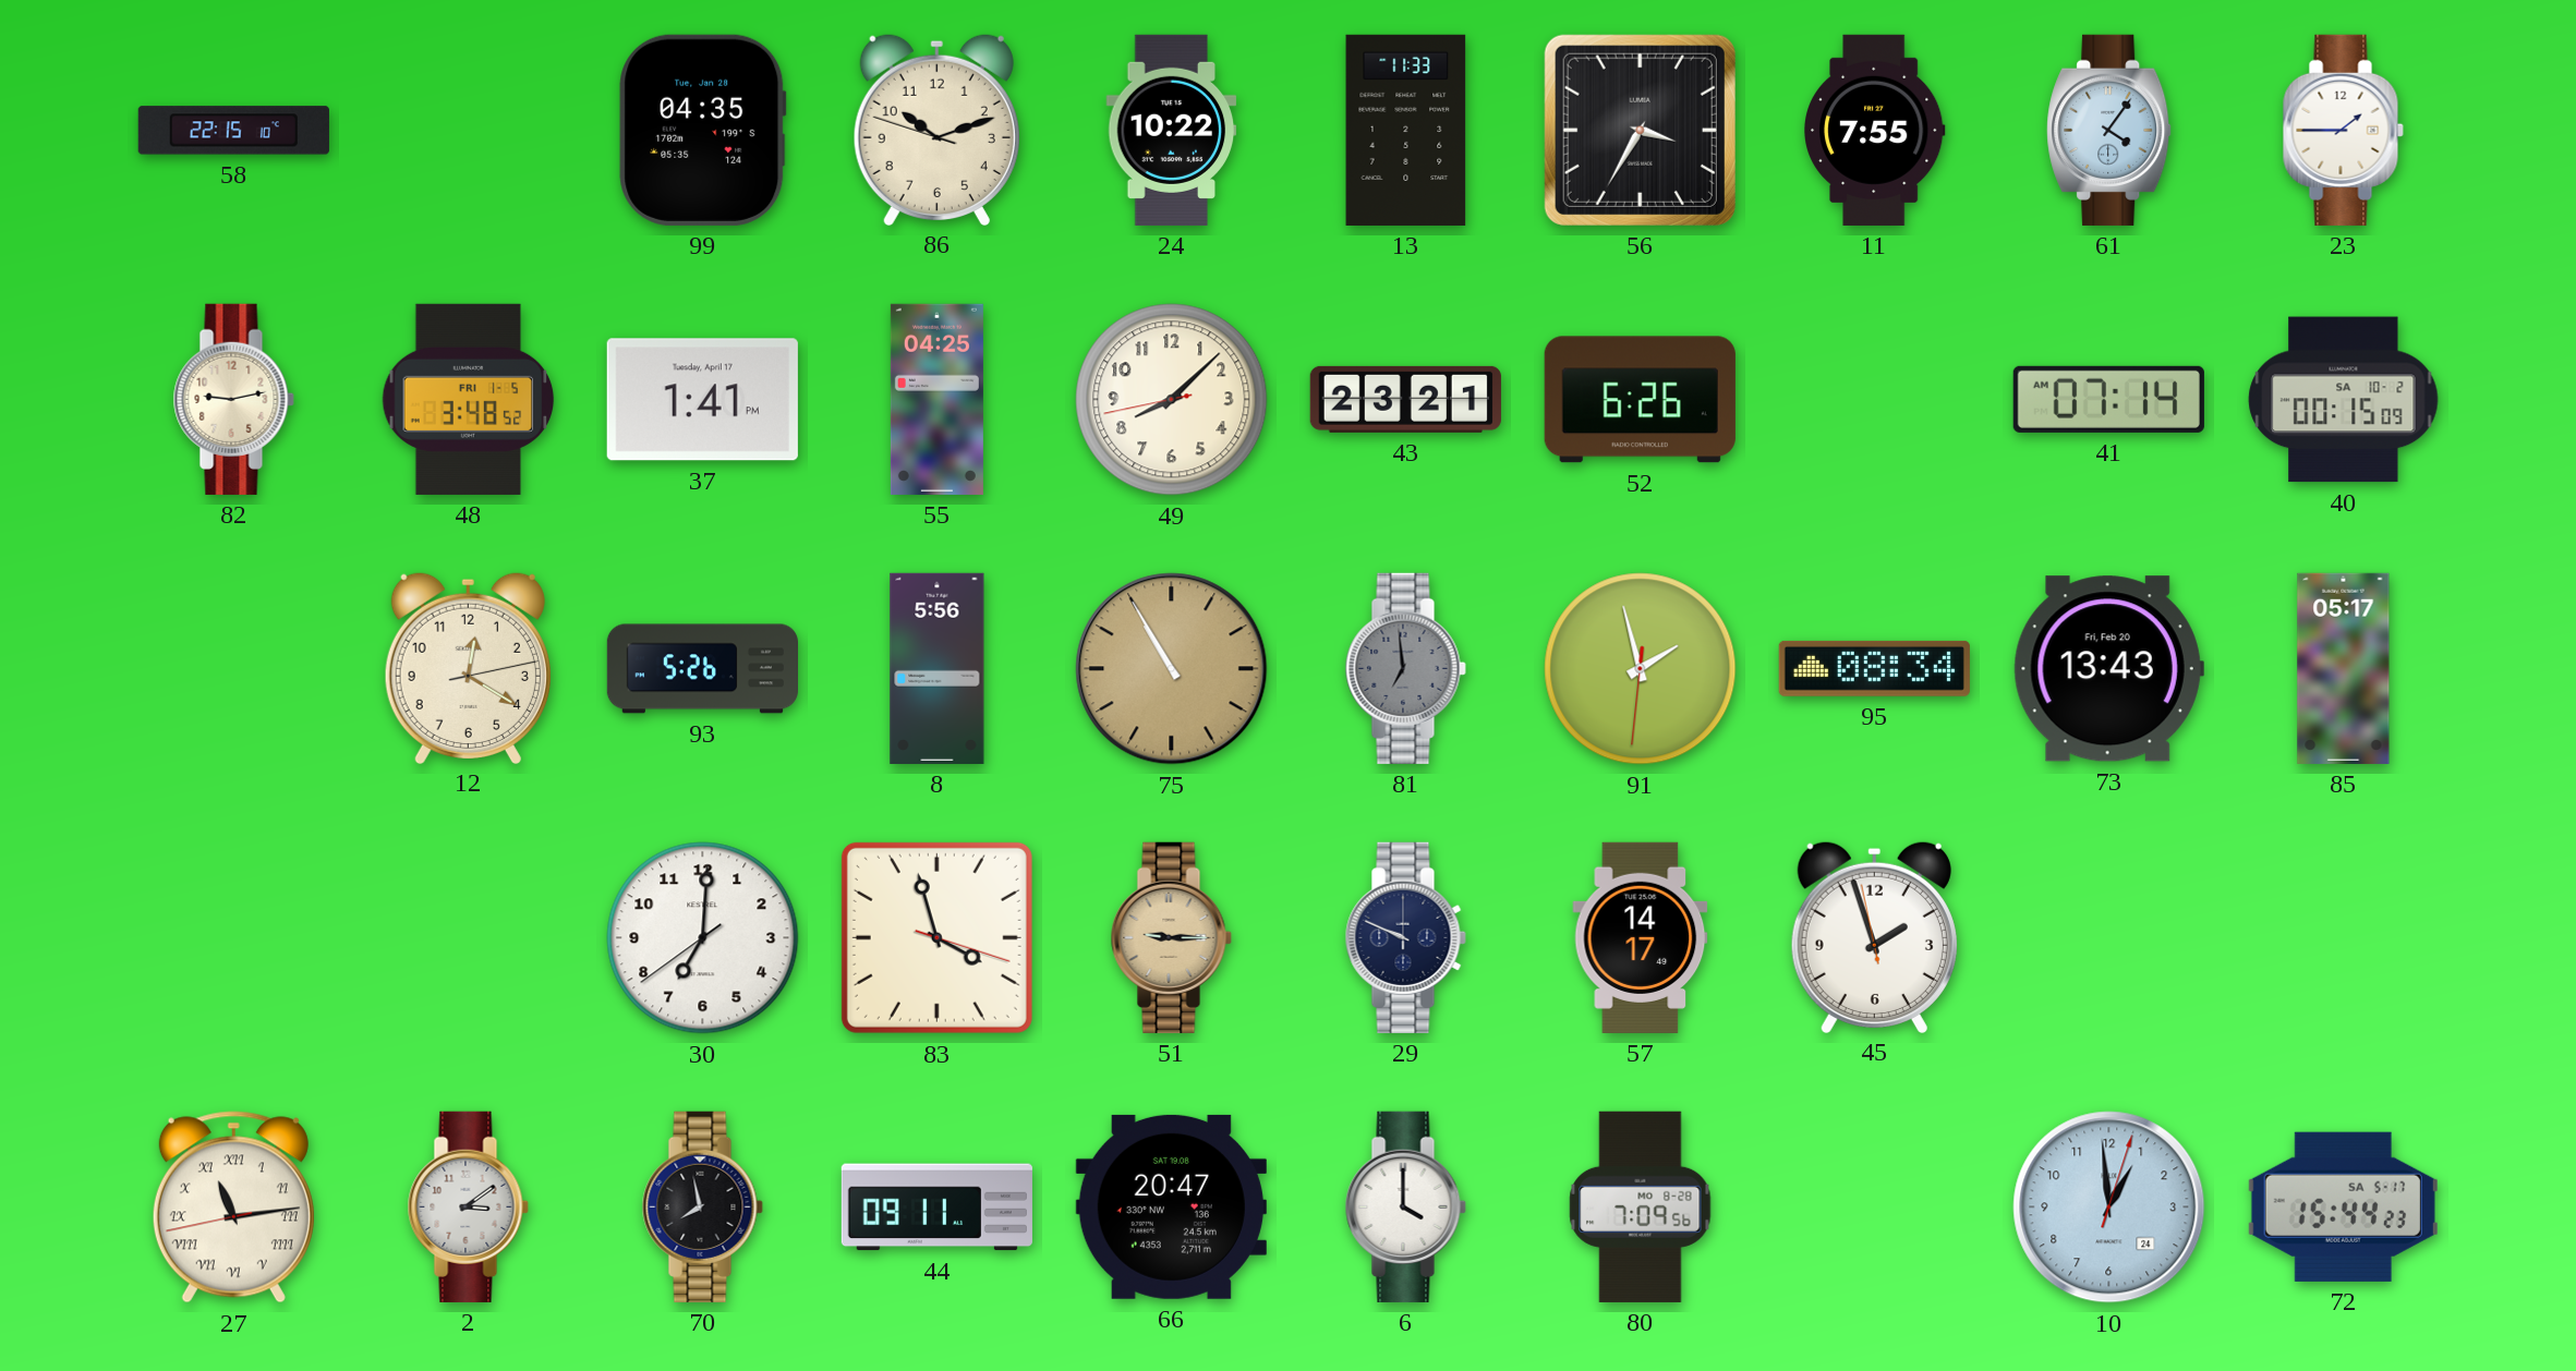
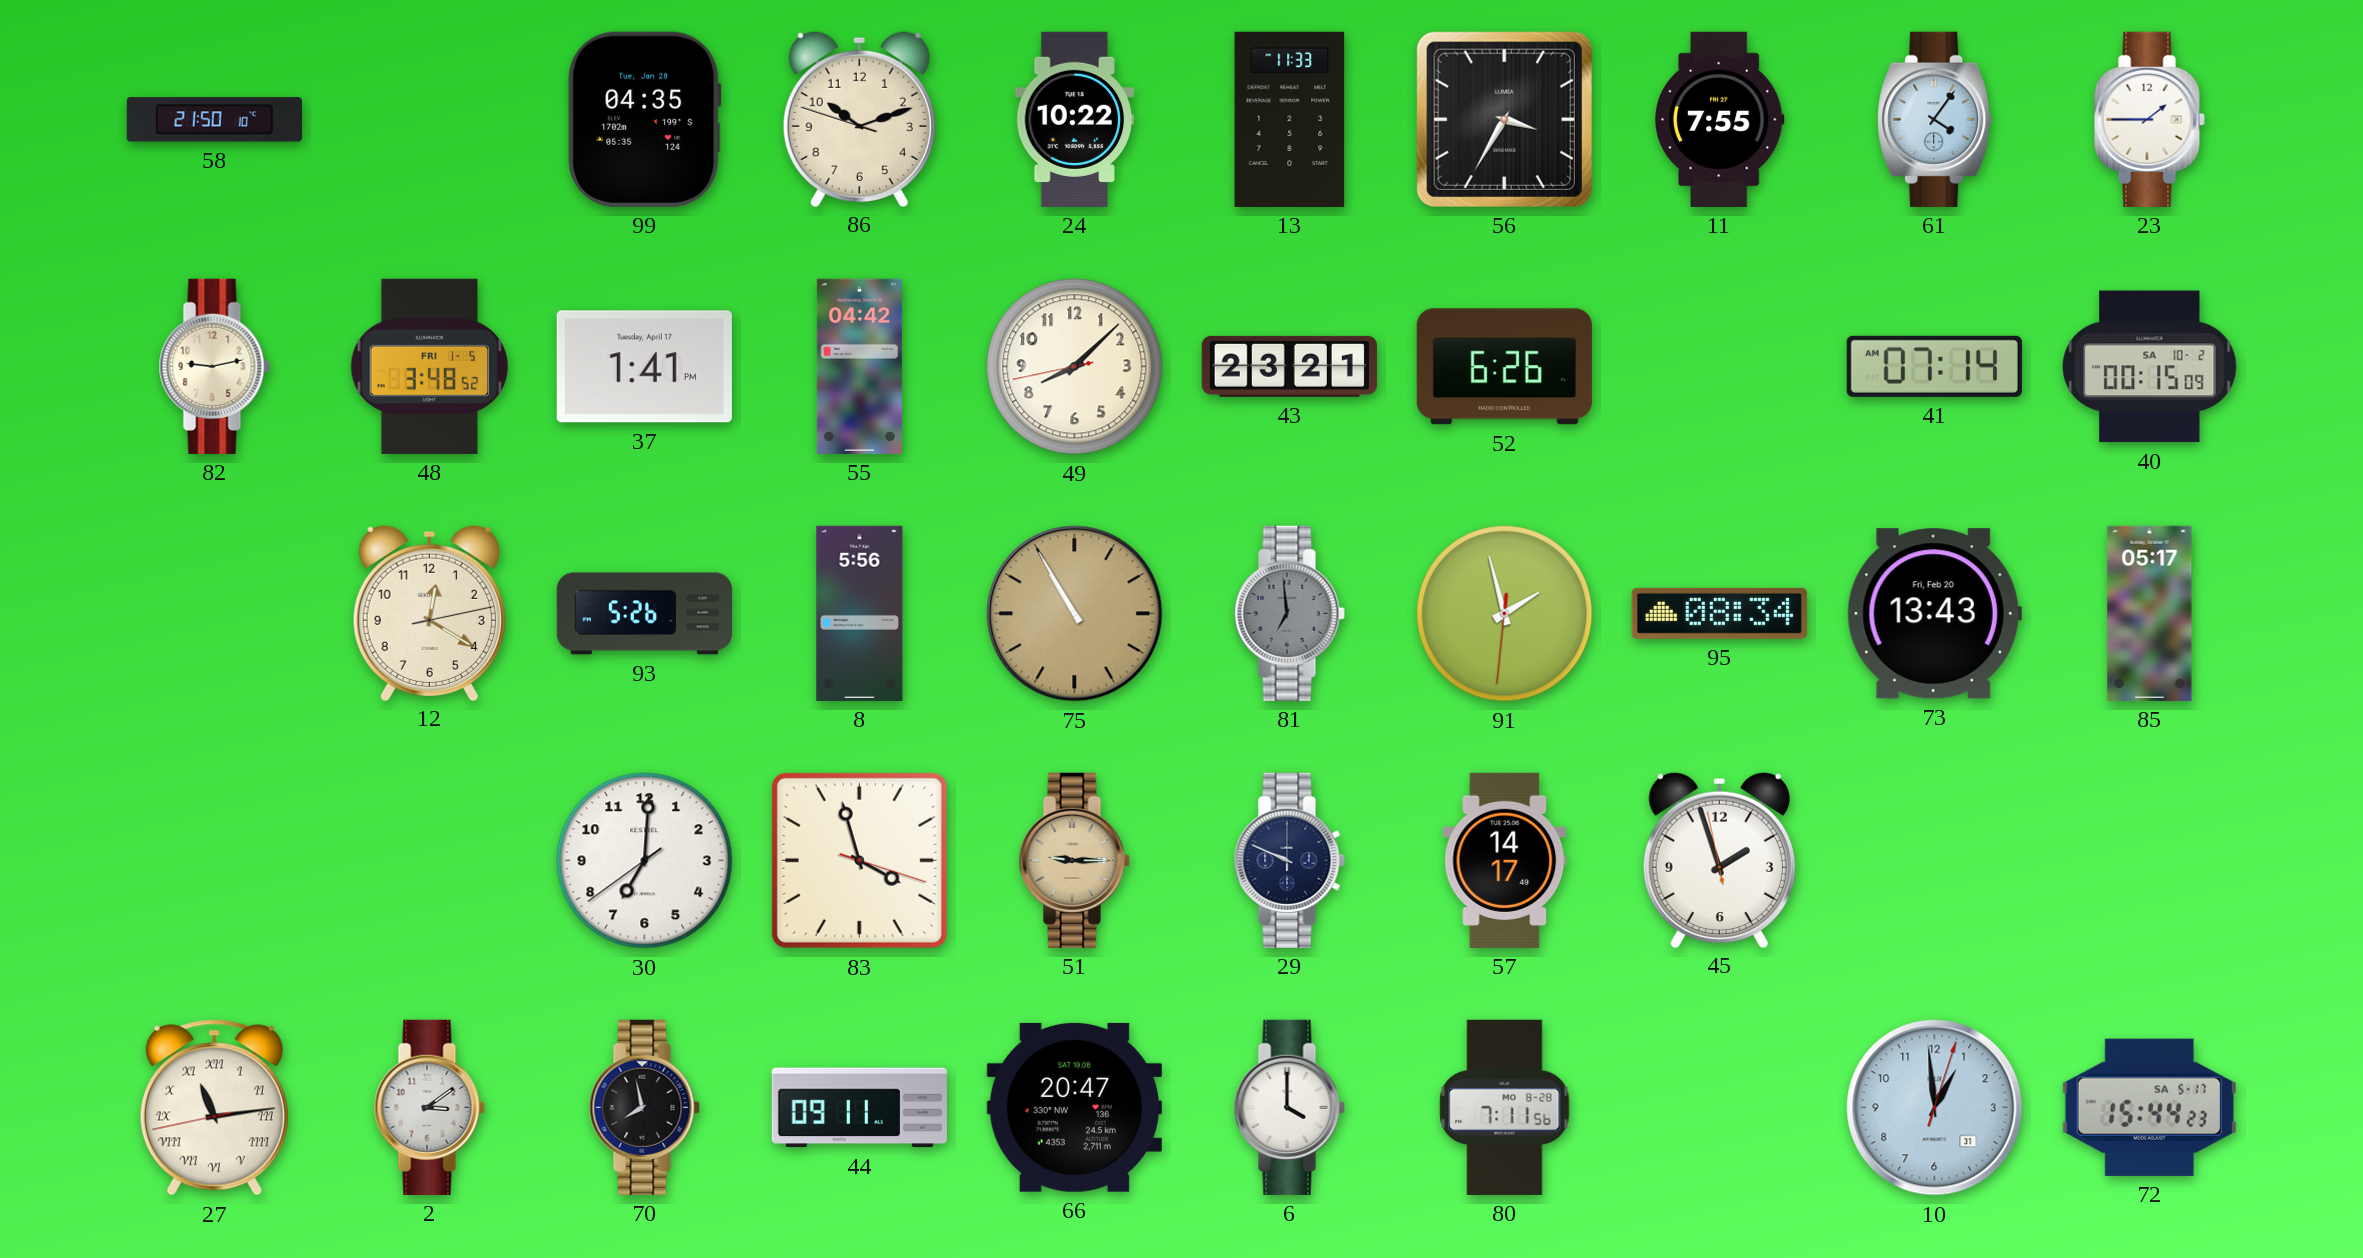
58: 22:15 -> 21:50
55: 04:25 -> 04:42
80: 7:09 -> 7:11
10 date: 24 -> 31
